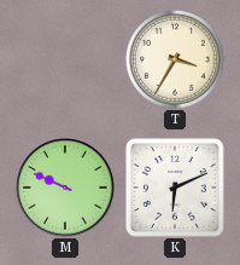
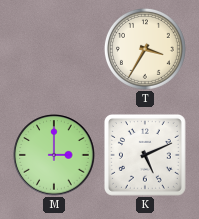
M: 9:49 -> 3:00
K: 6:11 -> 5:11
